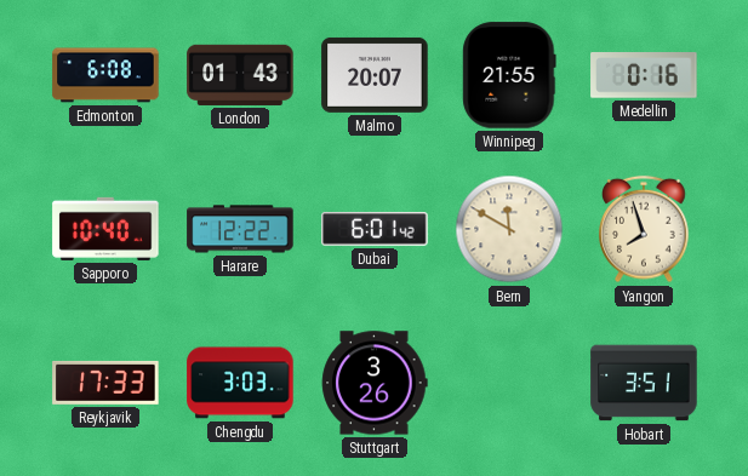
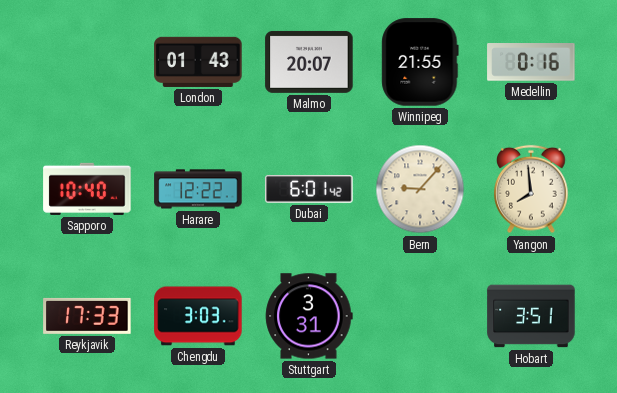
Edmonton: 6:08 -> none
Bern: 11:50 -> 9:07
Yangon: 7:57 -> 7:59
Stuttgart: 3:26 -> 3:31
